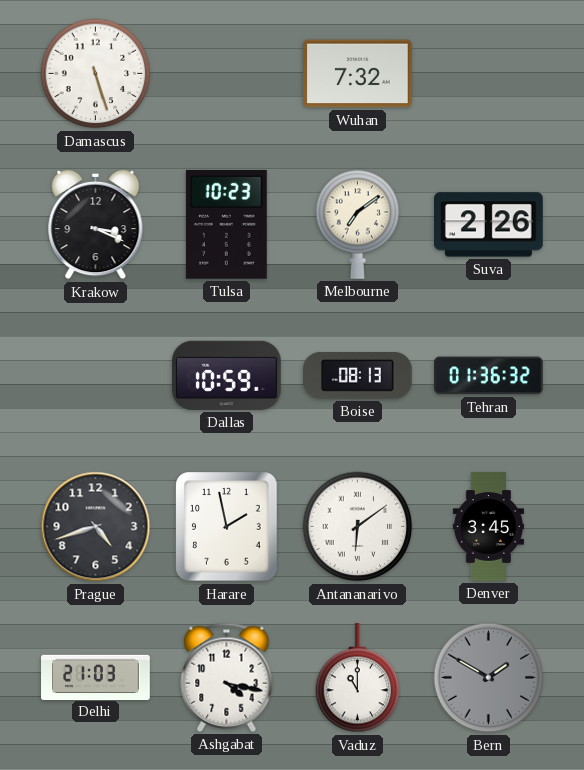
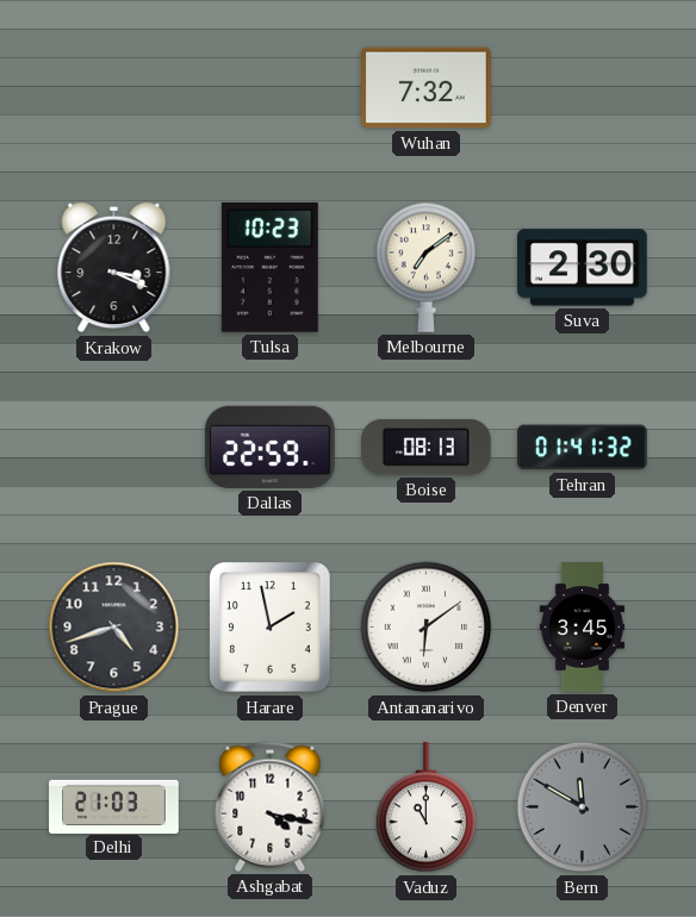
Damascus: 5:27 -> none
Suva: 2:26 -> 2:30
Dallas: 10:59 -> 22:59
Tehran: 01:36 -> 01:41
Bern: 1:50 -> 11:50
